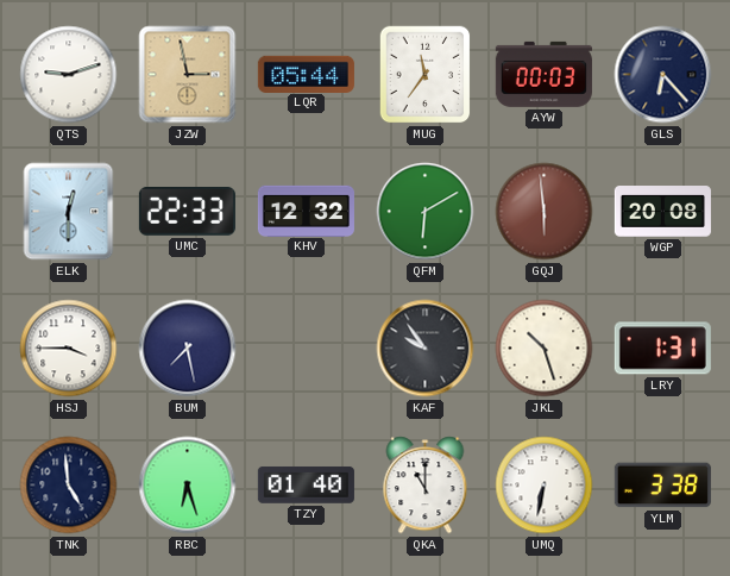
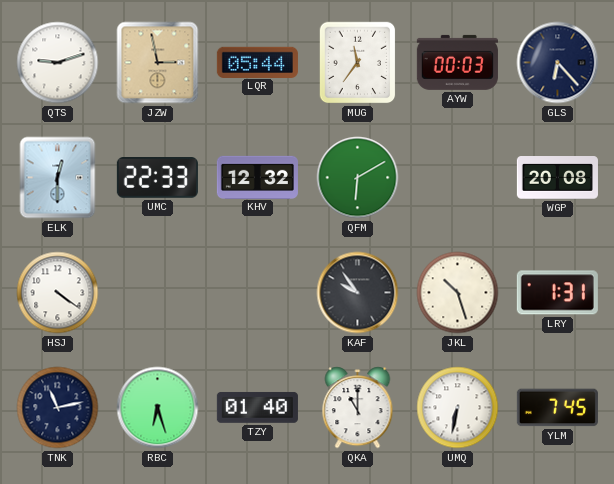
GQJ: 5:59 -> none
HSJ: 3:45 -> 4:21
BUM: 7:28 -> none
TNK: 4:59 -> 11:13
YLM: 3:38 -> 7:45
